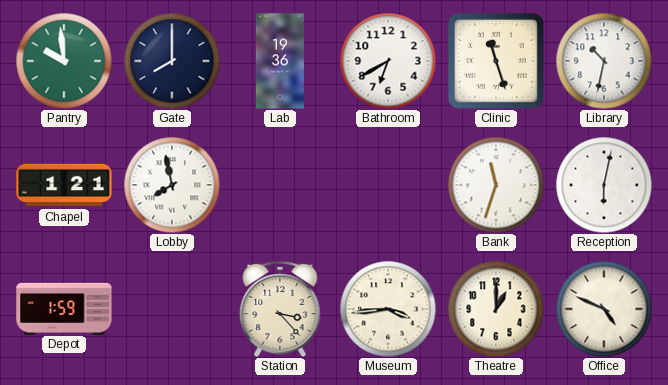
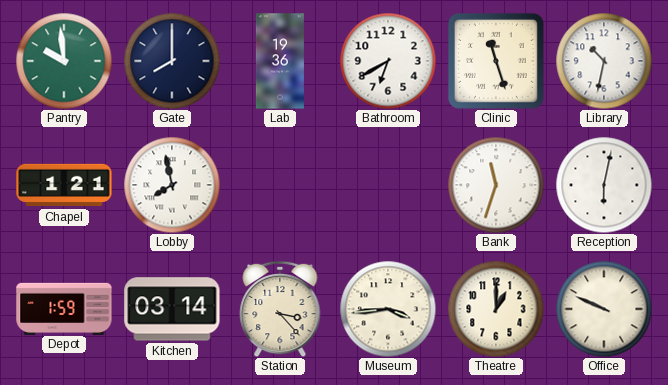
Kitchen: none -> 03:14
Office: 4:49 -> 9:49
